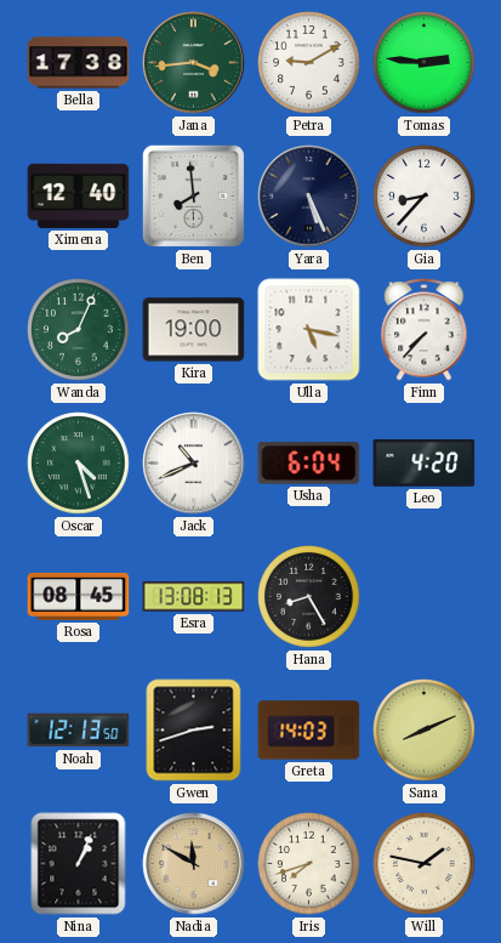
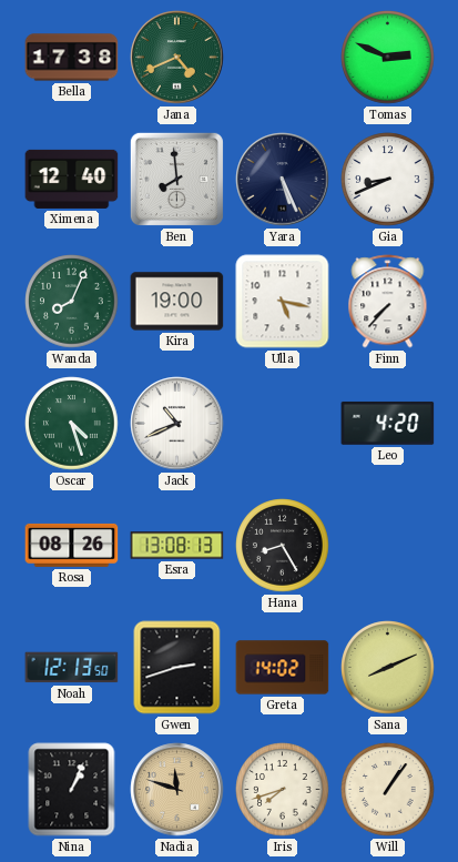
Jana: 3:44 -> 4:41
Petra: 9:10 -> none
Tomas: 2:46 -> 2:49
Gia: 8:37 -> 8:41
Usha: 6:04 -> none
Rosa: 08:45 -> 08:26
Greta: 14:03 -> 14:02
Nadia: 11:50 -> 11:48
Will: 1:47 -> 1:06
